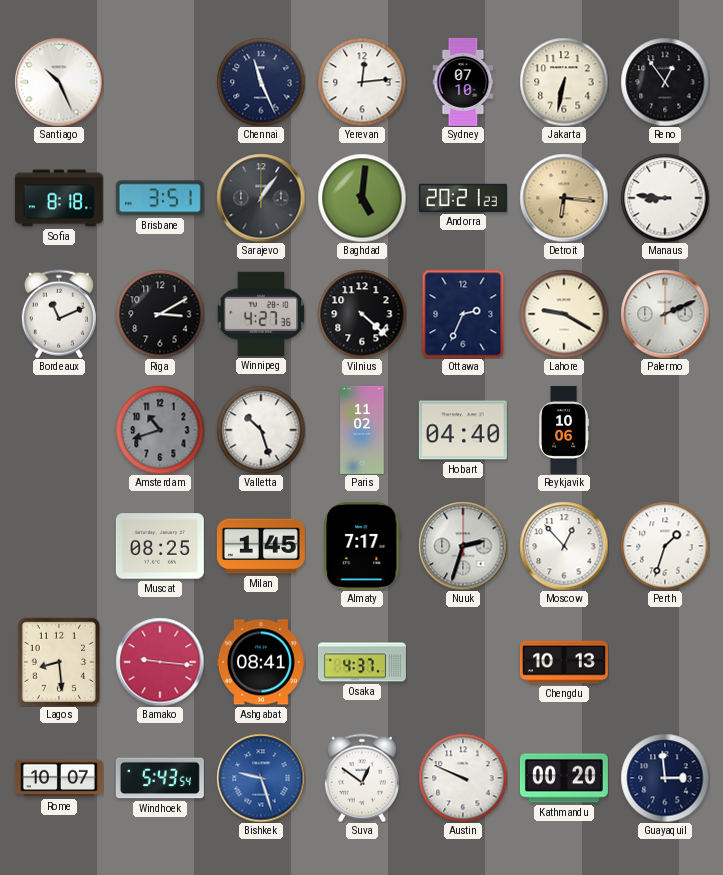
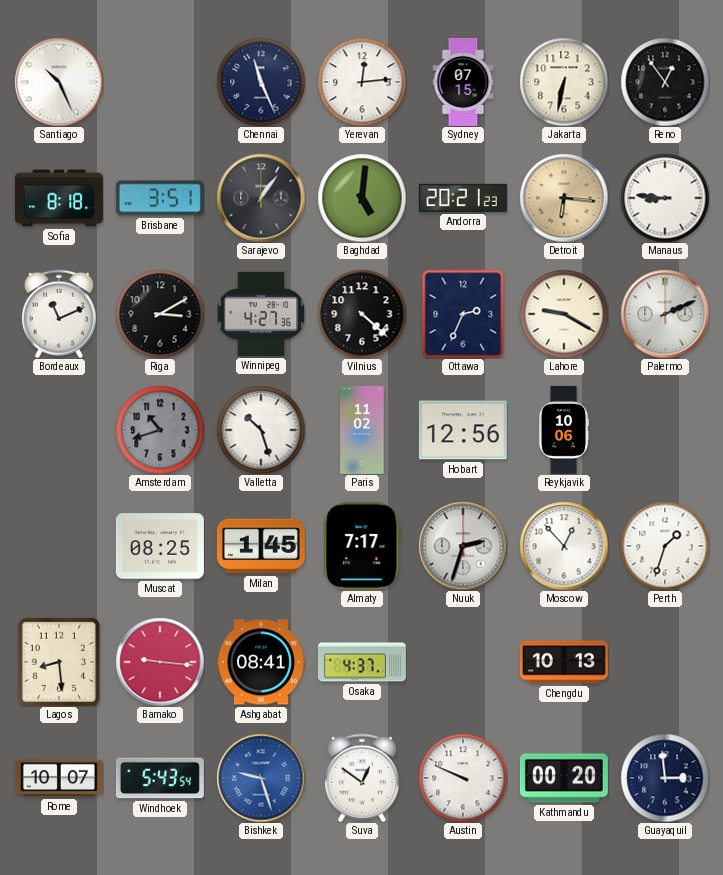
Sydney: 07:10 -> 07:15
Hobart: 04:40 -> 12:56
